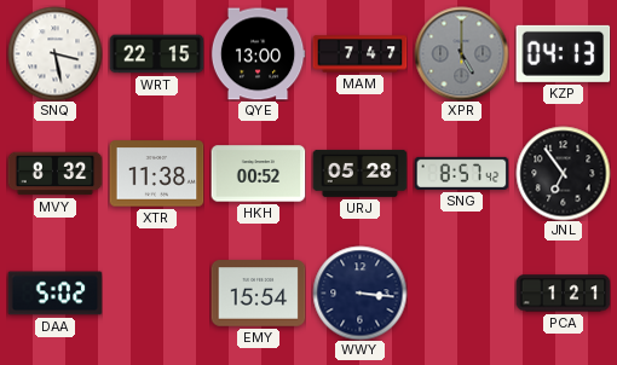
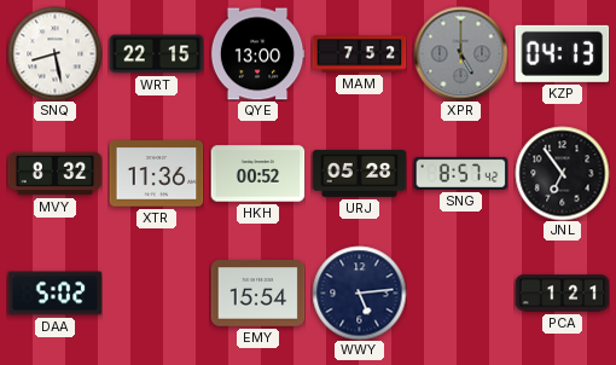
SNQ: 3:28 -> 8:28
MAM: 7:47 -> 7:52
XTR: 11:38 -> 11:36
WWY: 3:16 -> 5:14
